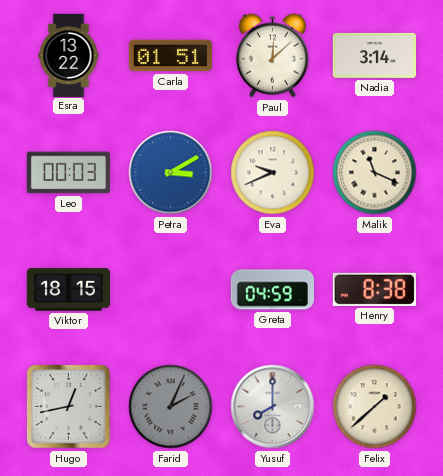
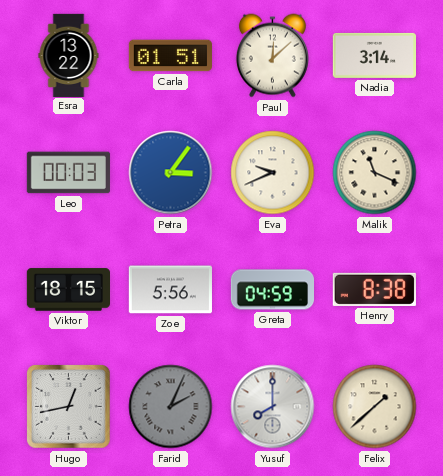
Petra: 3:10 -> 3:06
Zoe: none -> 5:56
